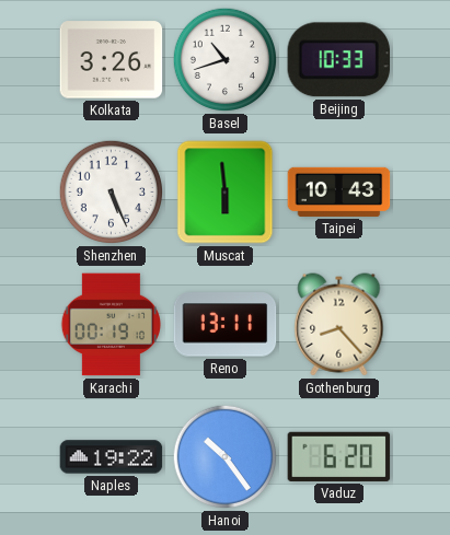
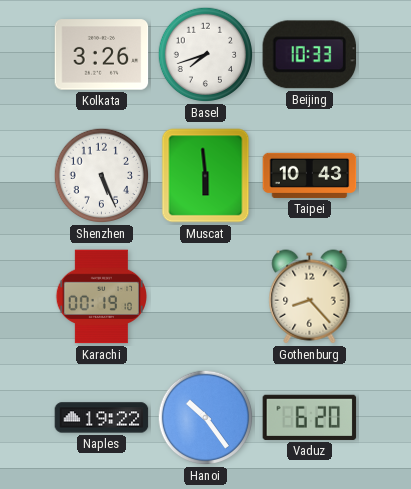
Basel: 10:42 -> 7:42
Reno: 13:11 -> none
